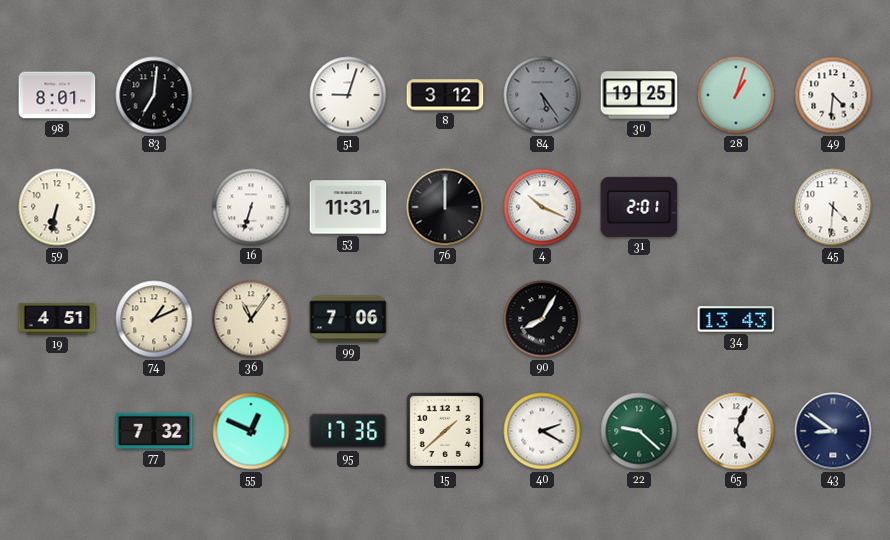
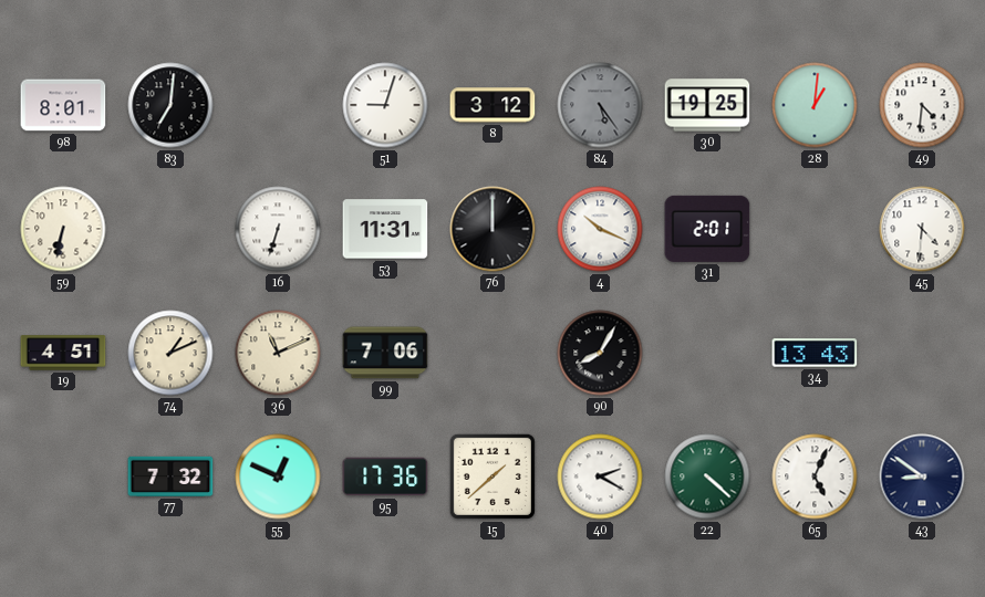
28: 1:03 -> 1:01
36: 11:06 -> 11:11
22: 9:22 -> 4:22
